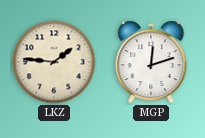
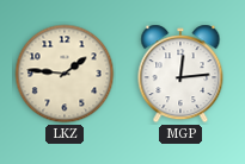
MGP: 12:12 -> 12:14
